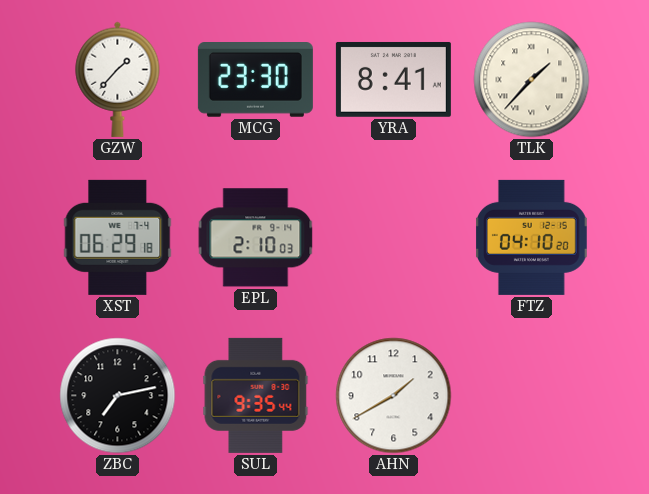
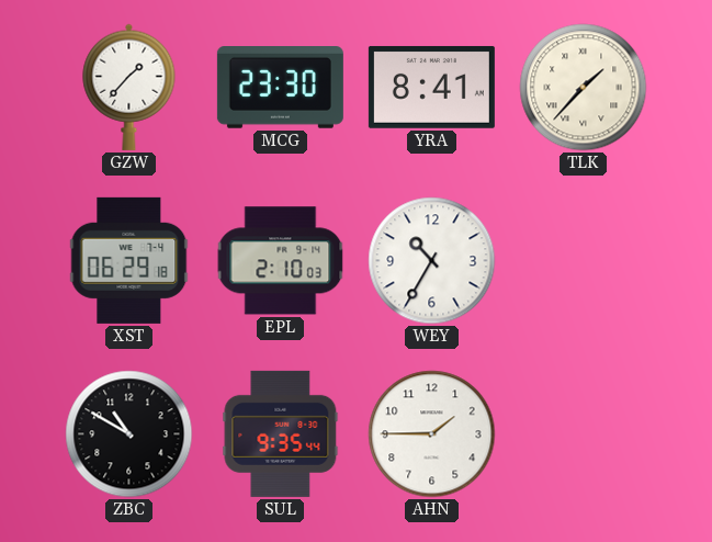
WEY: none -> 10:35
FTZ: 04:10 -> none
ZBC: 7:13 -> 10:50
AHN: 1:40 -> 1:45
